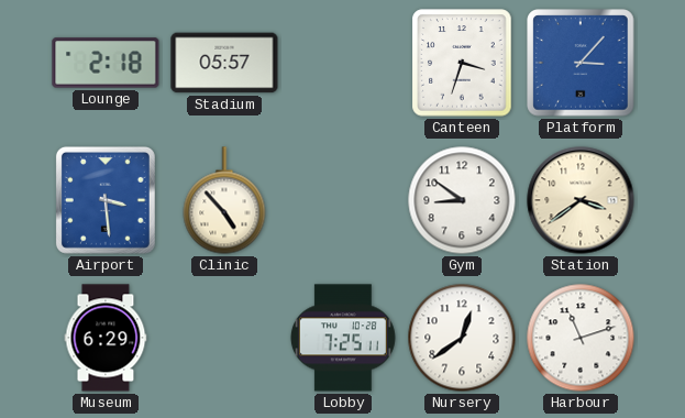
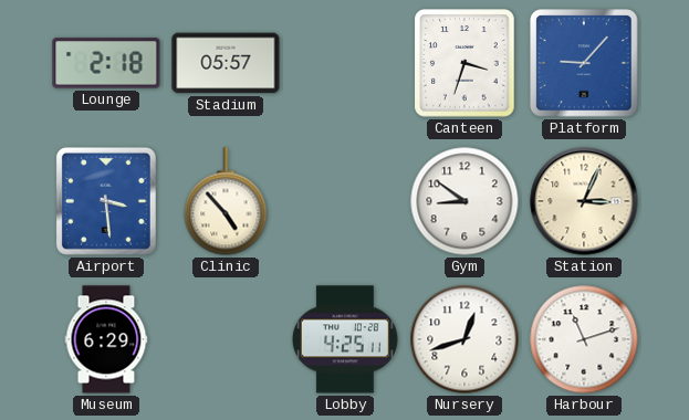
Platform: 3:07 -> 9:07
Station: 3:39 -> 3:04
Lobby: 7:25 -> 4:25
Nursery: 12:39 -> 12:42
